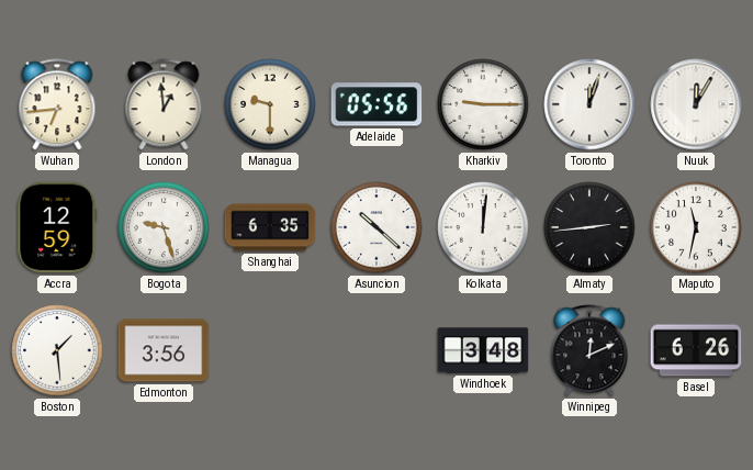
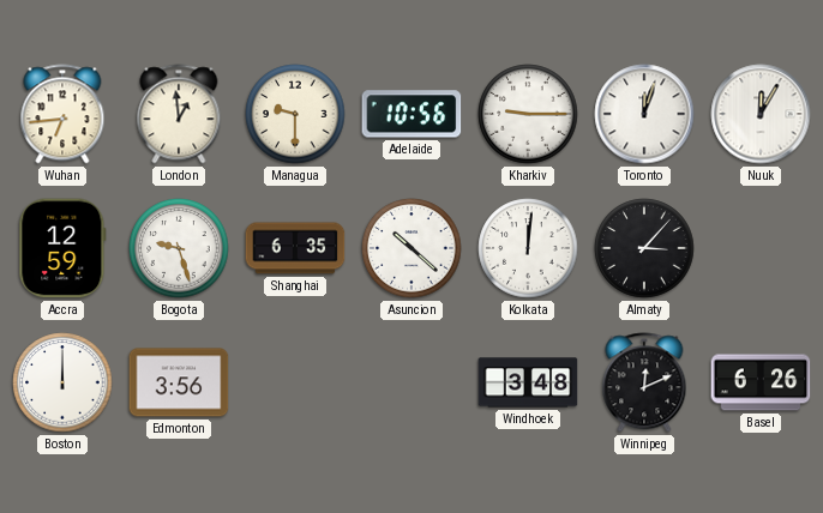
Adelaide: 05:56 -> 10:56
Almaty: 2:44 -> 3:07
Maputo: 11:32 -> none
Boston: 1:29 -> 12:00
